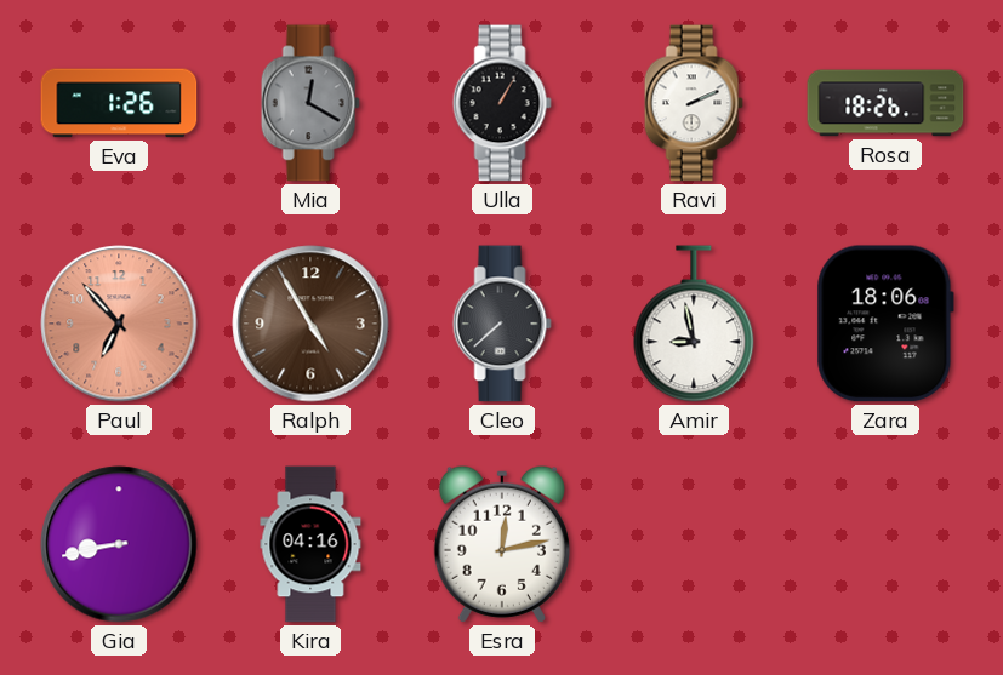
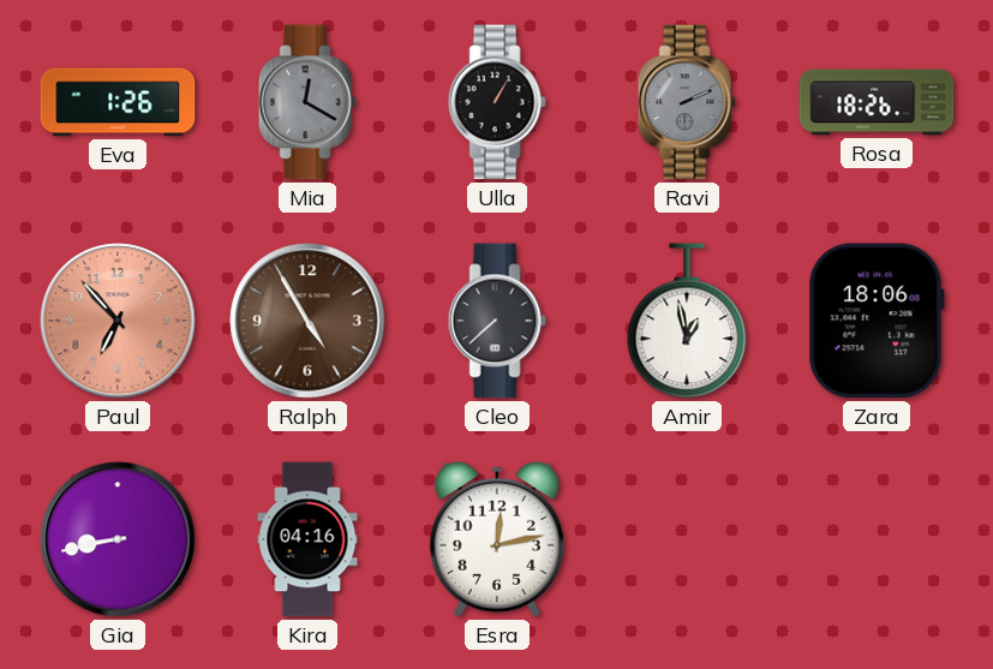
Ravi dial: white -> grey
Amir: 8:58 -> 12:58
